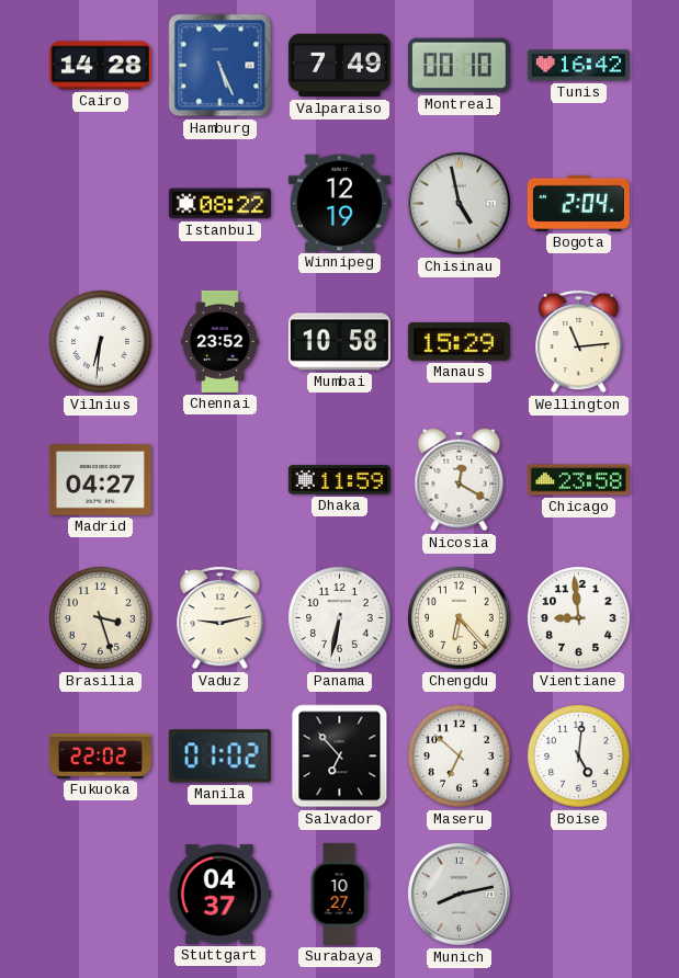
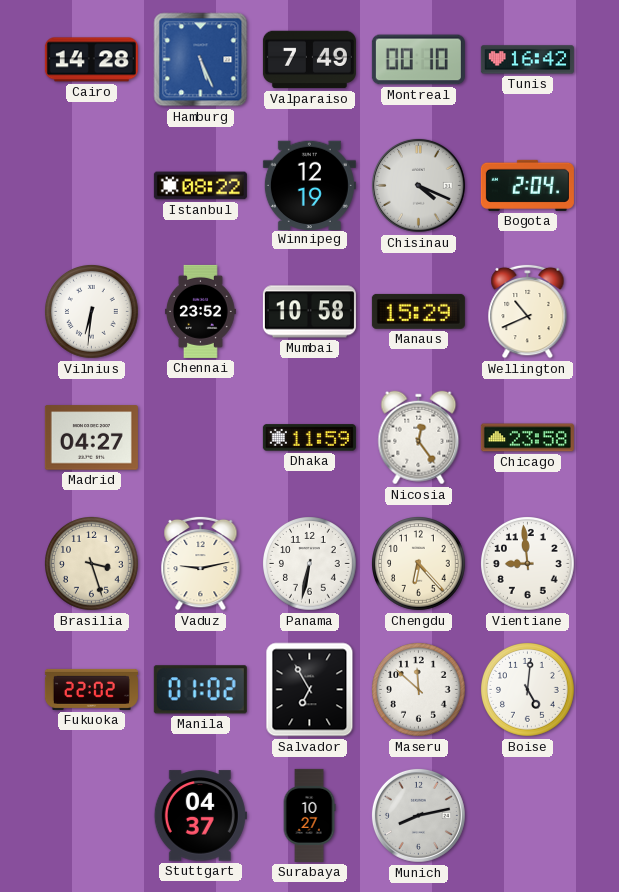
Chisinau: 4:58 -> 4:19
Wellington: 11:14 -> 10:41
Nicosia: 12:20 -> 12:24
Salvador: 6:53 -> 6:55
Maseru: 6:52 -> 11:52
